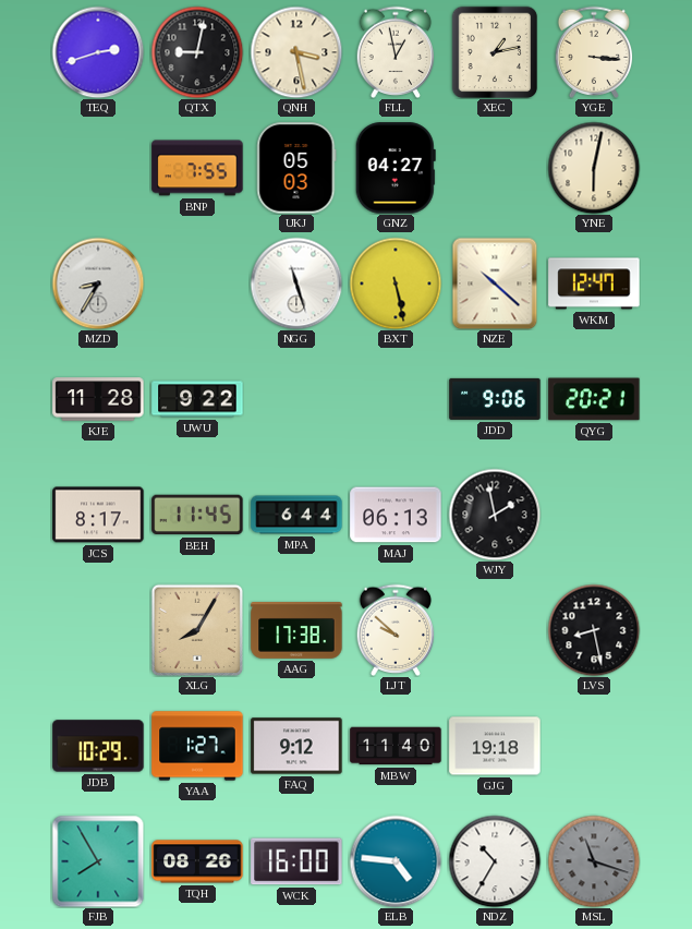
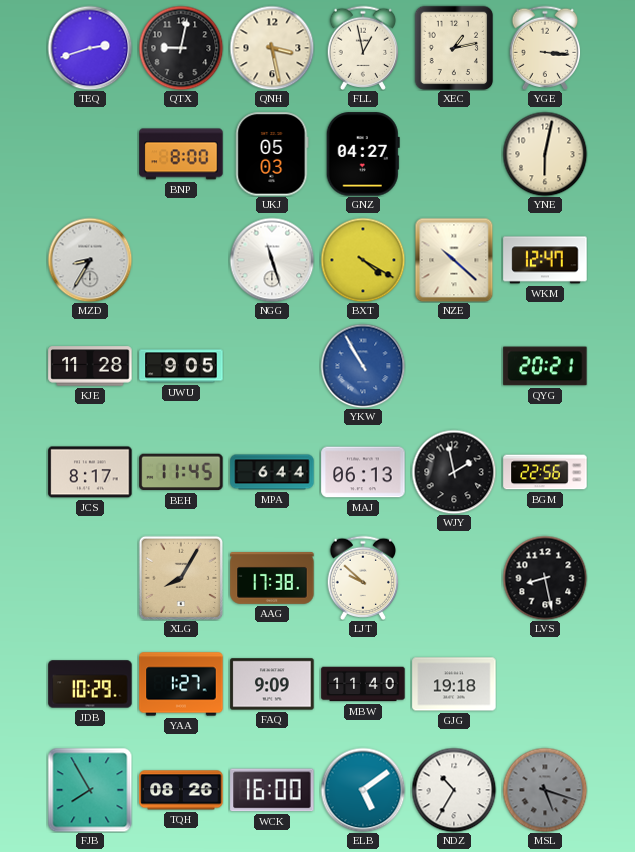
BNP: 7:55 -> 8:00
BXT: 5:28 -> 4:20
UWU: 9:22 -> 9:05
YKW: none -> 10:55
JDD: 9:06 -> none
BGM: none -> 22:56
FAQ: 9:12 -> 9:09
ELB: 4:46 -> 5:09
MSL: 11:18 -> 5:18
